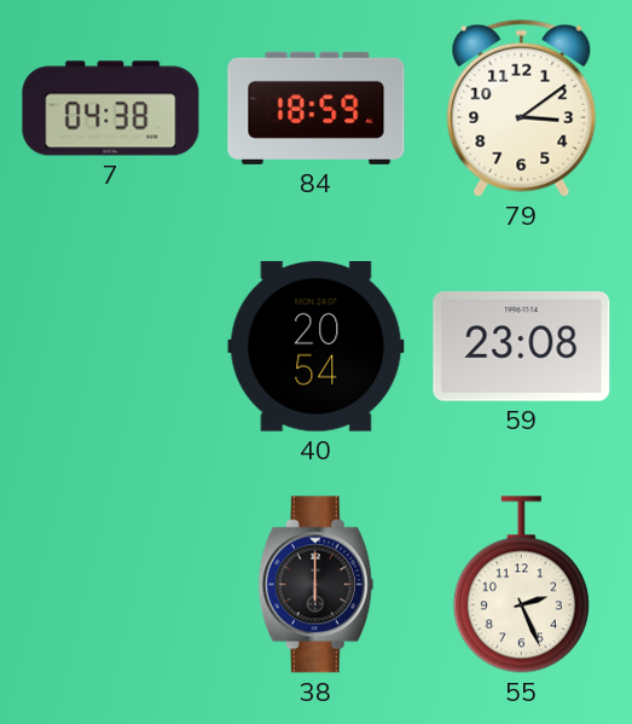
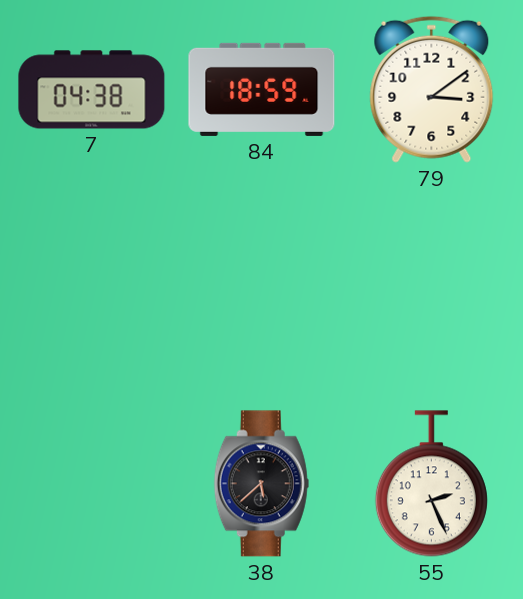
40: 20:54 -> none
59: 23:08 -> none
38: 6:00 -> 5:38
